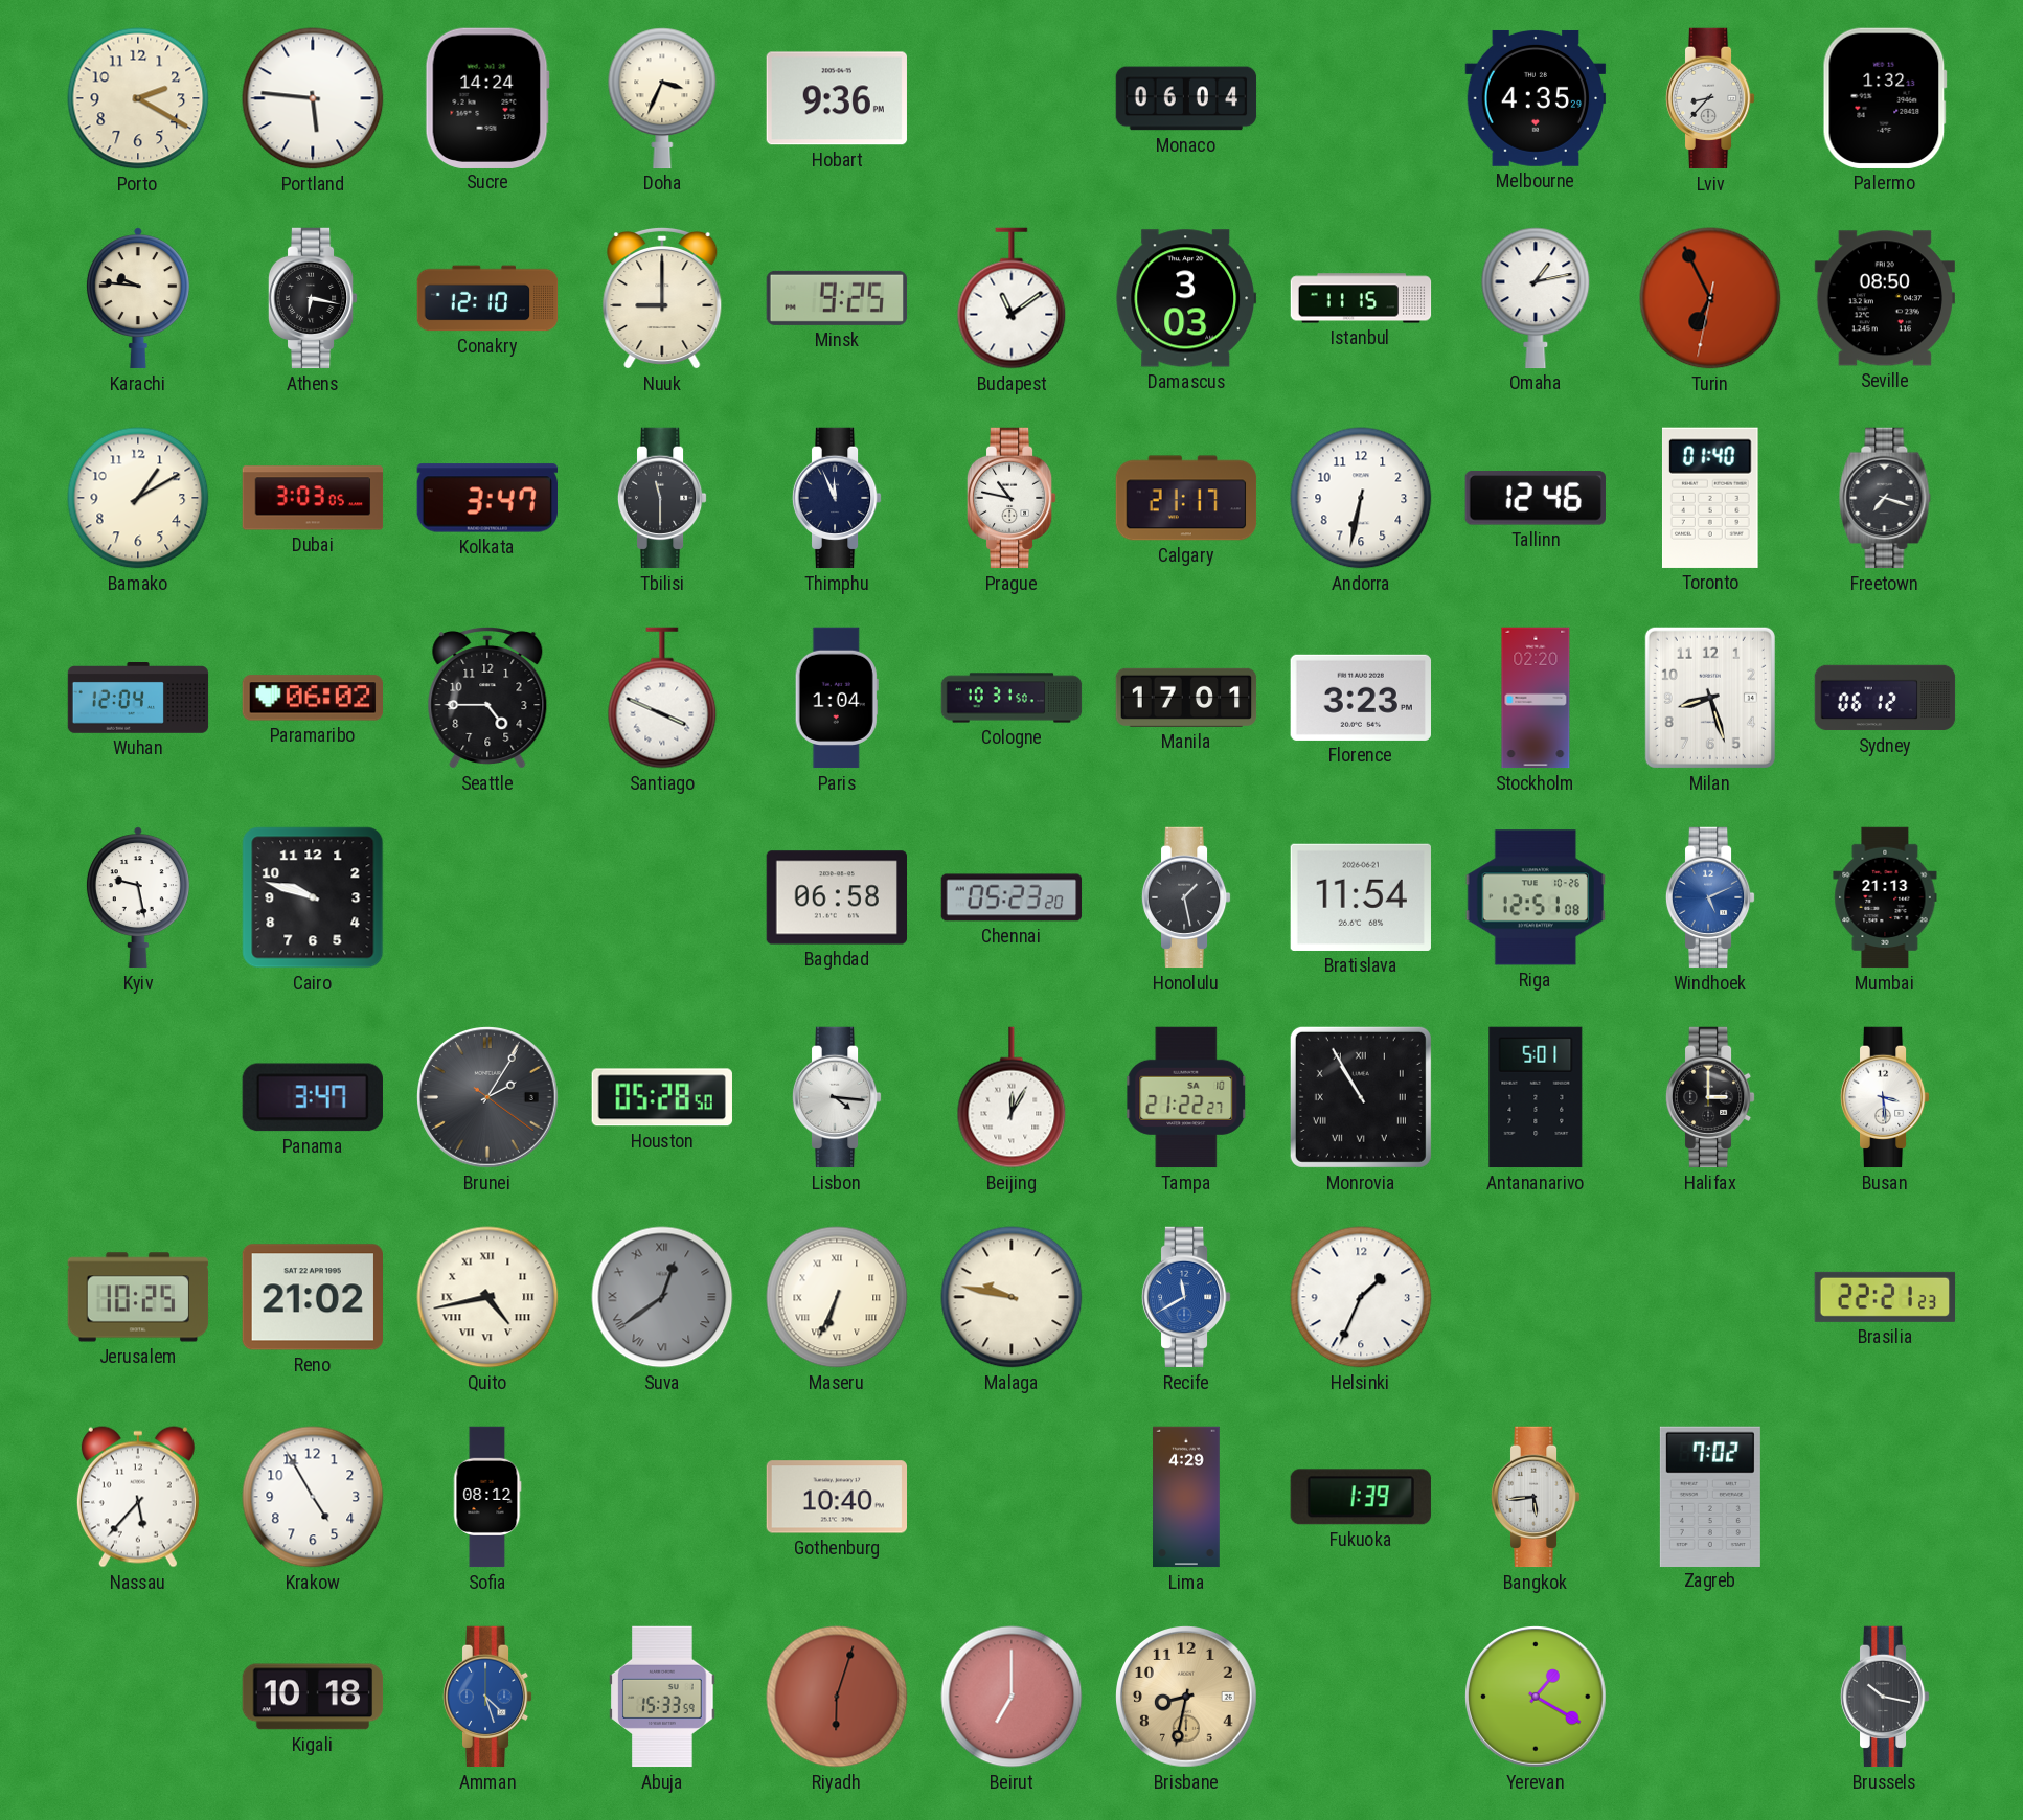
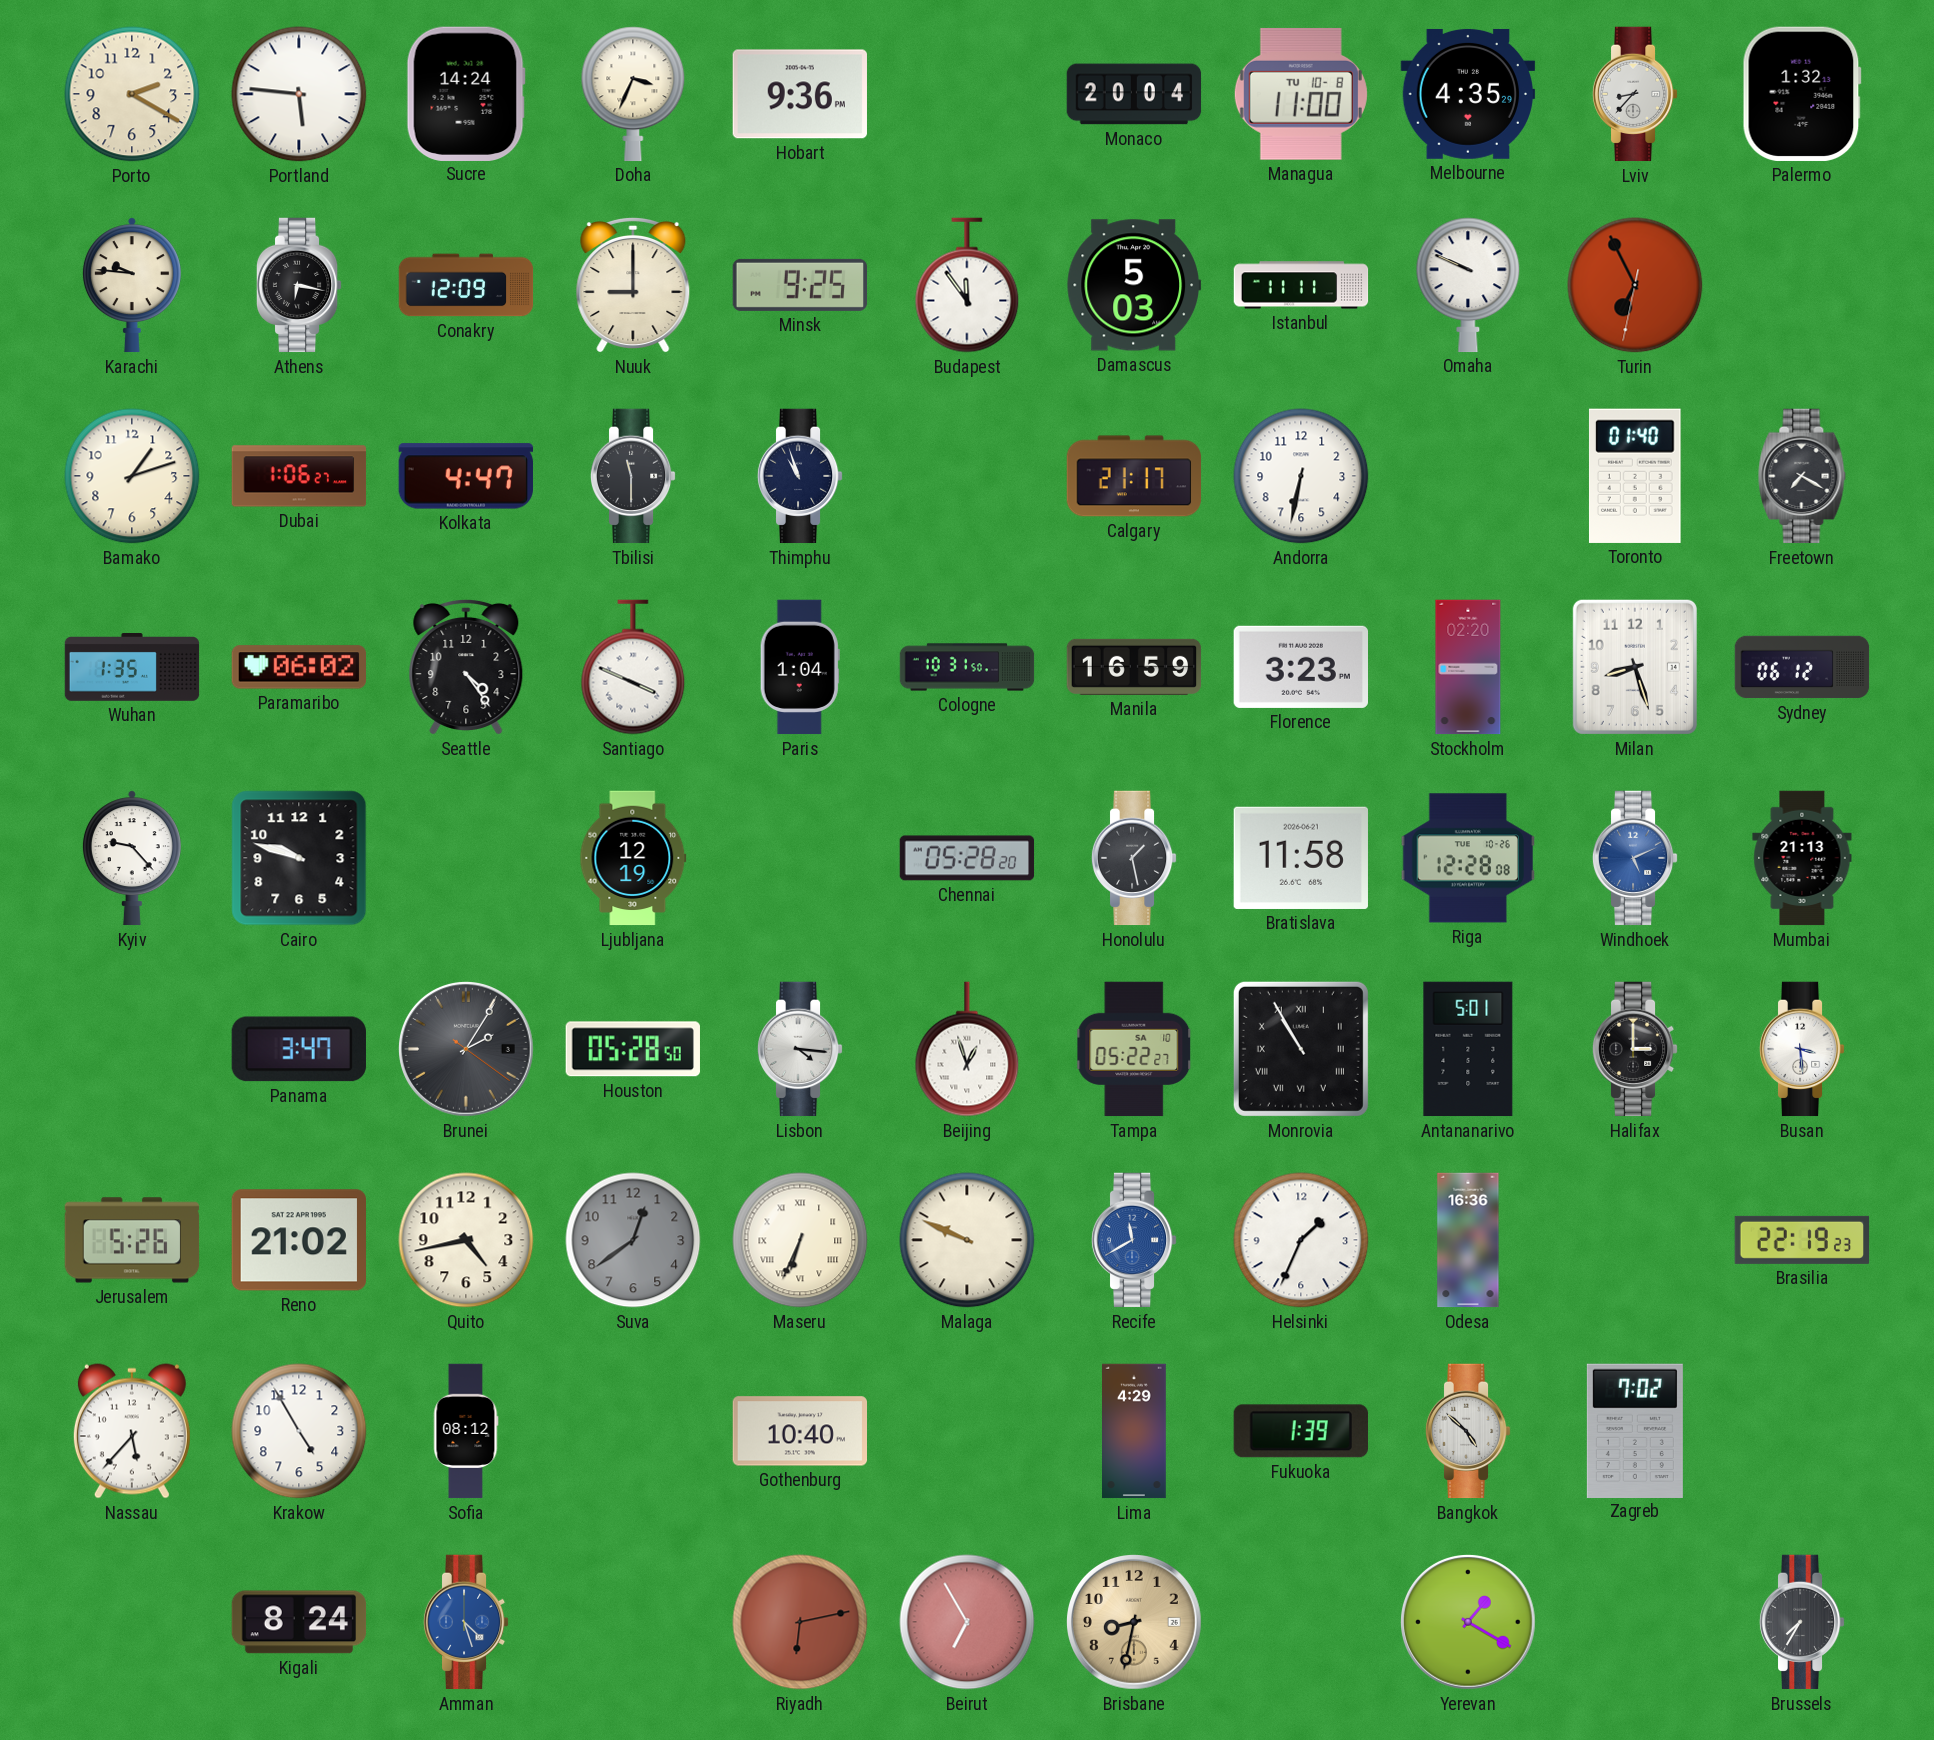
Monaco: 06:04 -> 20:04
Managua: none -> 11:00
Conakry: 12:10 -> 12:09
Budapest: 11:09 -> 11:54
Damascus: 3:03 -> 5:03
Istanbul: 11:15 -> 11:11
Omaha: 1:13 -> 9:49
Seville: 08:50 -> none
Bamako: 1:10 -> 1:12
Dubai: 3:03 -> 1:06
Kolkata: 3:47 -> 4:47
Thimphu: 11:56 -> 10:57
Prague: 10:47 -> none
Tallinn: 12:46 -> none
Freetown: 7:18 -> 7:20
Wuhan: 12:04 -> 1:35
Seattle: 4:45 -> 4:24
Manila: 17:01 -> 16:59
Kyiv: 9:28 -> 9:23
Ljubljana: none -> 12:19
Baghdad: 06:58 -> none
Chennai: 05:23 -> 05:28
Bratislava: 11:54 -> 11:58
Riga: 12:51 -> 12:28
Beijing: 12:05 -> 12:57
Tampa: 21:22 -> 05:22
Jerusalem: 10:25 -> 5:26
Quito numerals: Roman -> Arabic
Suva numerals: Roman -> Arabic
Malaga: 9:47 -> 9:49
Odesa: none -> 16:36
Brasilia: 22:21 -> 22:19
Bangkok: 5:44 -> 4:52
Kigali: 10:18 -> 8:24
Abuja: 15:33 -> none
Riyadh: 6:03 -> 6:13
Beirut: 7:00 -> 6:55
Brussels: 10:17 -> 7:35
